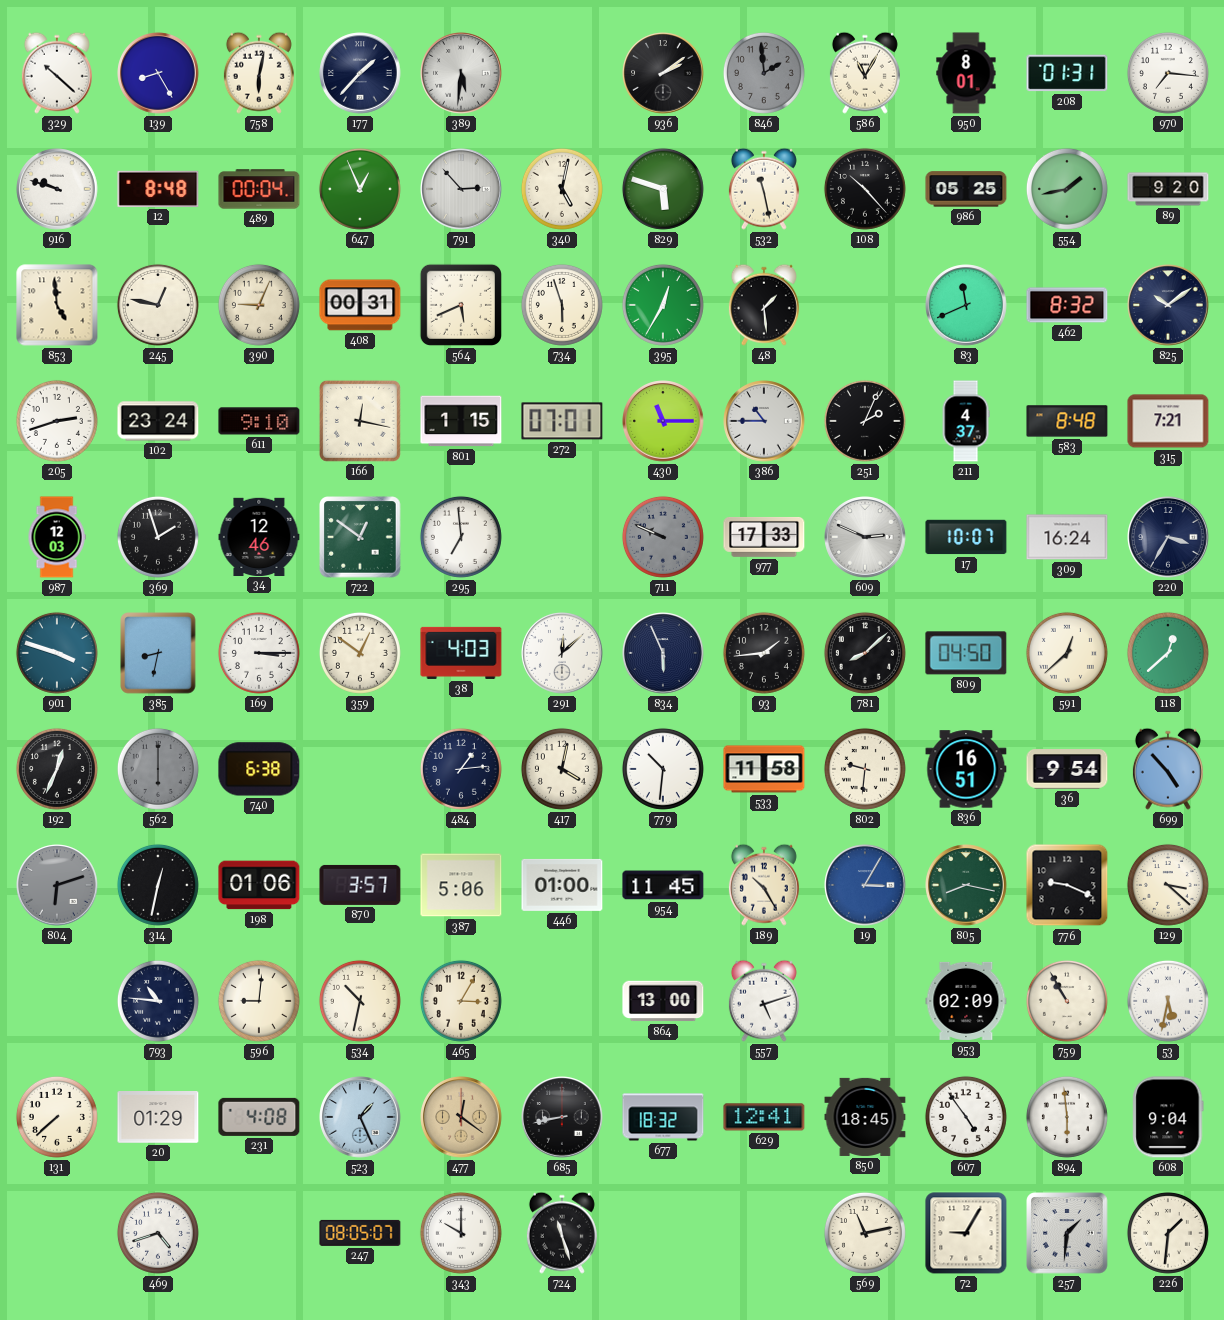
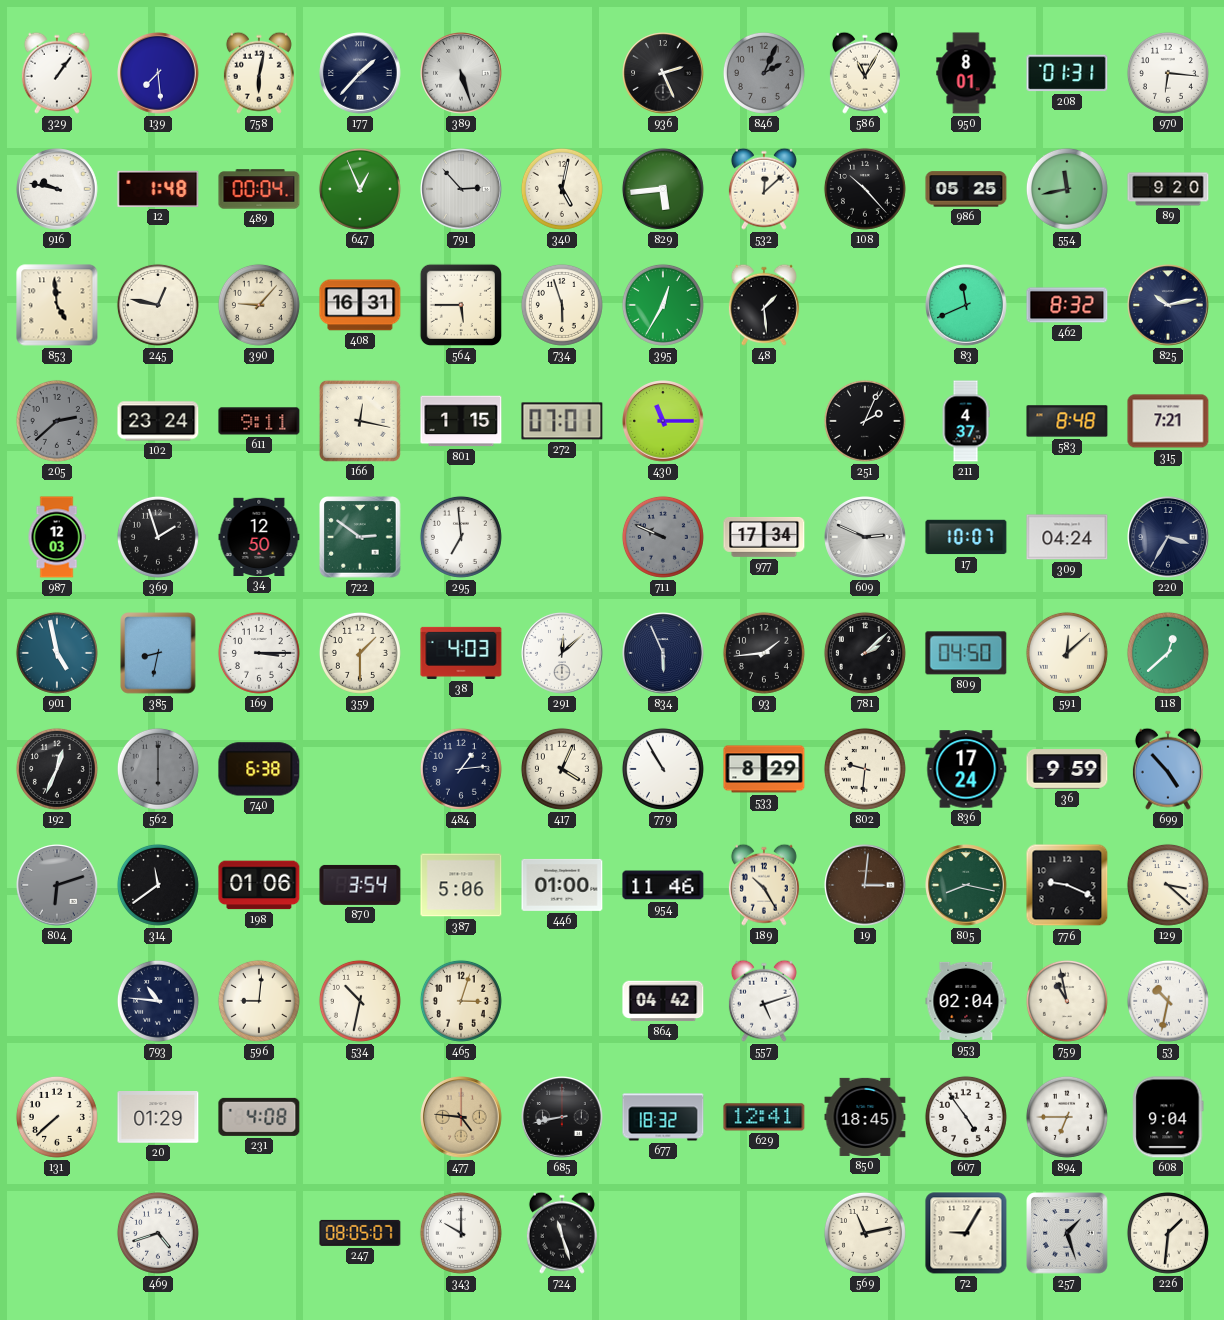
329: 10:22 -> 1:06
139: 8:25 -> 7:29
389: 5:31 -> 5:27
936: 2:09 -> 2:26
846: 1:59 -> 2:04
970: 7:16 -> 6:16
916: 9:48 -> 9:47
12: 8:48 -> 1:48
829: 5:48 -> 5:44
532: 11:28 -> 12:08
554: 1:43 -> 11:43
390: 9:04 -> 9:07
408: 00:31 -> 16:31
564: 5:41 -> 5:45
825: 10:09 -> 10:13
205: 2:42 -> 2:38
205 dial: white -> grey
611: 9:10 -> 9:11
386: 10:45 -> none
34: 12:46 -> 12:50
722: 12:51 -> 2:51
977: 17:33 -> 17:34
309: 16:24 -> 04:24
901: 3:48 -> 4:58
359: 12:51 -> 1:30
781: 8:08 -> 2:08
591: 12:38 -> 12:08
417: 4:02 -> 4:04
779: 10:31 -> 10:55
533: 11:58 -> 8:29
836: 16:51 -> 17:24
36: 9:54 -> 9:59
314: 12:32 -> 11:39
870: 3:57 -> 3:54
954: 11:45 -> 11:46
19: 3:05 -> 3:01
19 dial: blue -> brown
465: 3:05 -> 3:03
864: 13:00 -> 04:42
953: 02:09 -> 02:04
759: 10:55 -> 10:58
53: 5:32 -> 10:32
523: 1:26 -> none
477: 12:21 -> 4:46
894: 5:59 -> 6:45
257: 1:31 -> 1:27
